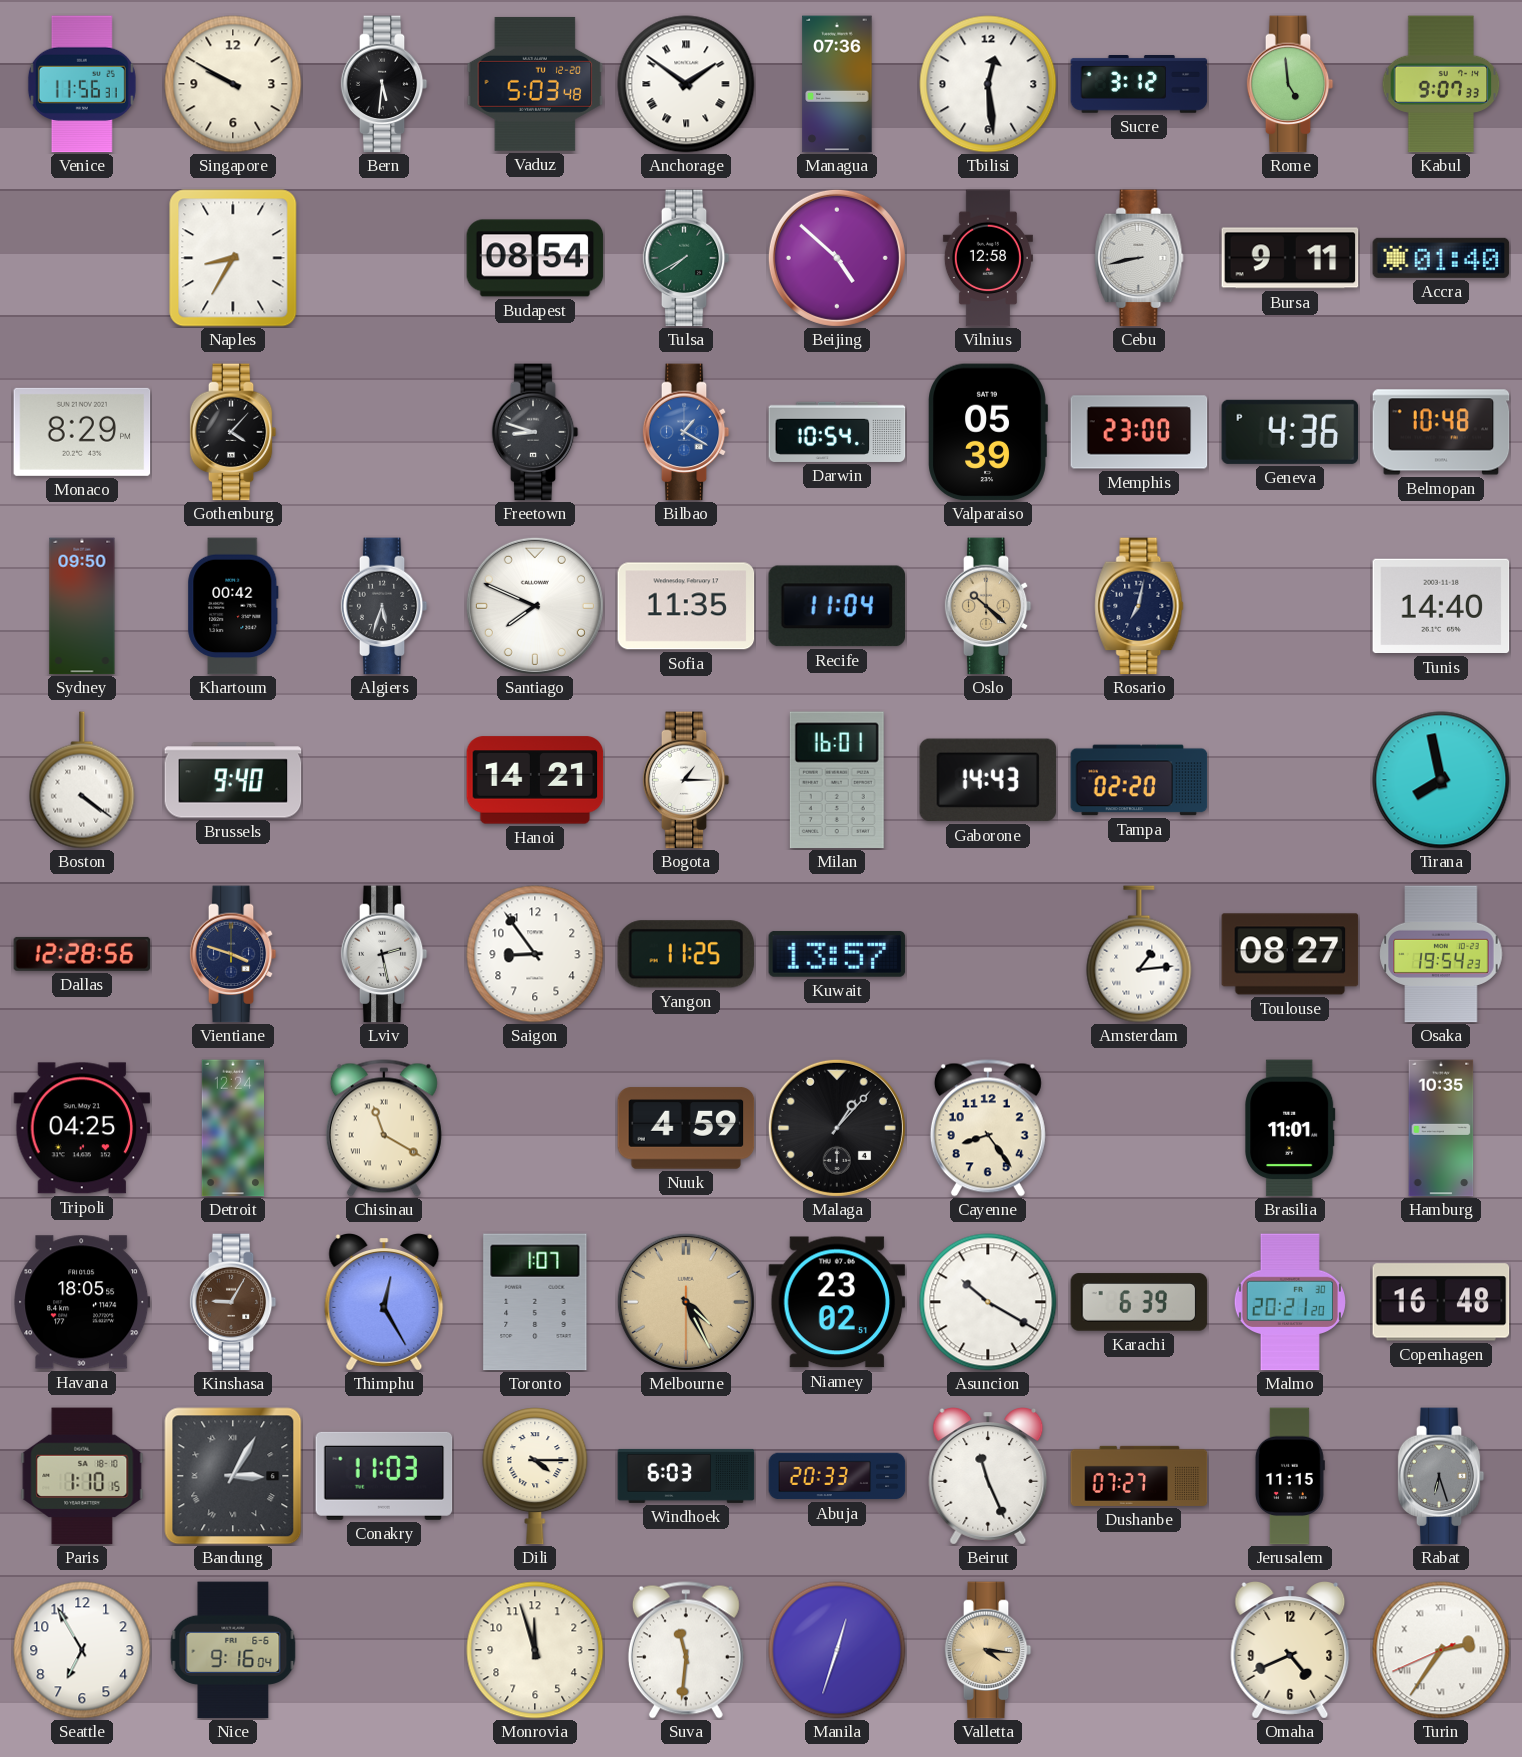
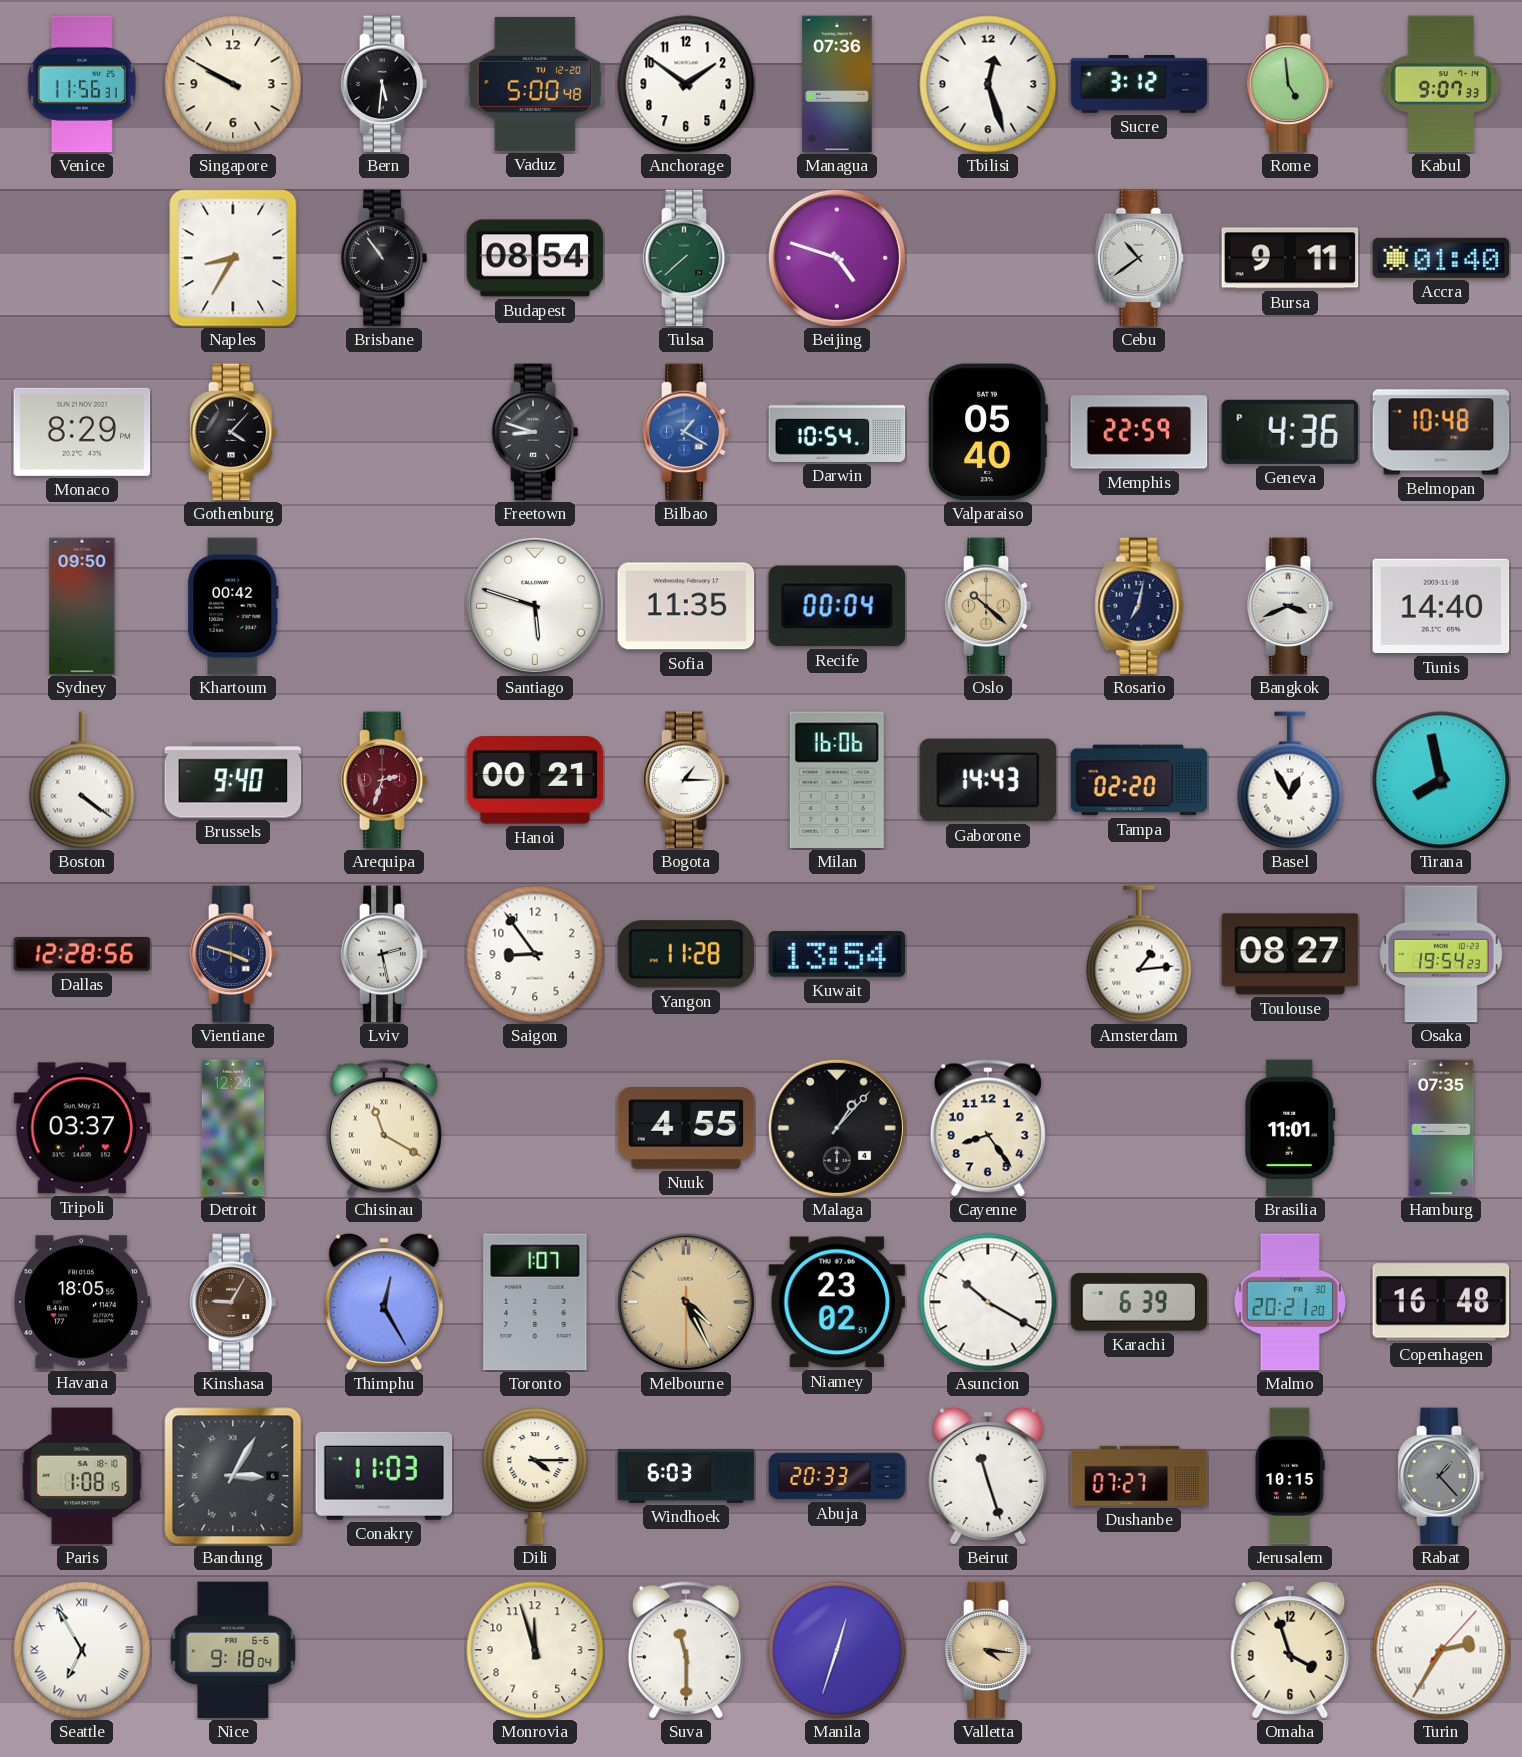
Vaduz: 5:03 -> 5:00
Anchorage numerals: Roman -> Arabic
Tbilisi: 12:29 -> 12:27
Brisbane: none -> 10:54
Tulsa: 7:40 -> 7:38
Beijing: 4:52 -> 4:48
Vilnius: 12:58 -> none
Cebu: 8:43 -> 10:39
Valparaiso: 05:39 -> 05:40
Memphis: 23:00 -> 22:59
Algiers: 5:33 -> none
Santiago: 7:49 -> 5:48
Recife: 11:04 -> 00:04
Bangkok: none -> 3:41
Arequipa: none -> 2:33
Hanoi: 14:21 -> 00:21
Milan: 16:01 -> 16:06
Basel: none -> 12:55
Yangon: 11:25 -> 11:28
Kuwait: 13:57 -> 13:54
Tripoli: 04:25 -> 03:37
Nuuk: 4:59 -> 4:55
Hamburg: 10:35 -> 07:35
Paris: 1:10 -> 1:08
Beirut: 11:26 -> 11:27
Jerusalem: 11:15 -> 10:15
Rabat: 6:27 -> 1:23
Seattle numerals: Arabic -> Roman
Nice: 9:16 -> 9:18
Suva: 11:31 -> 11:30
Omaha: 4:41 -> 3:57
Turin: 2:35:41 -> 2:35:07
